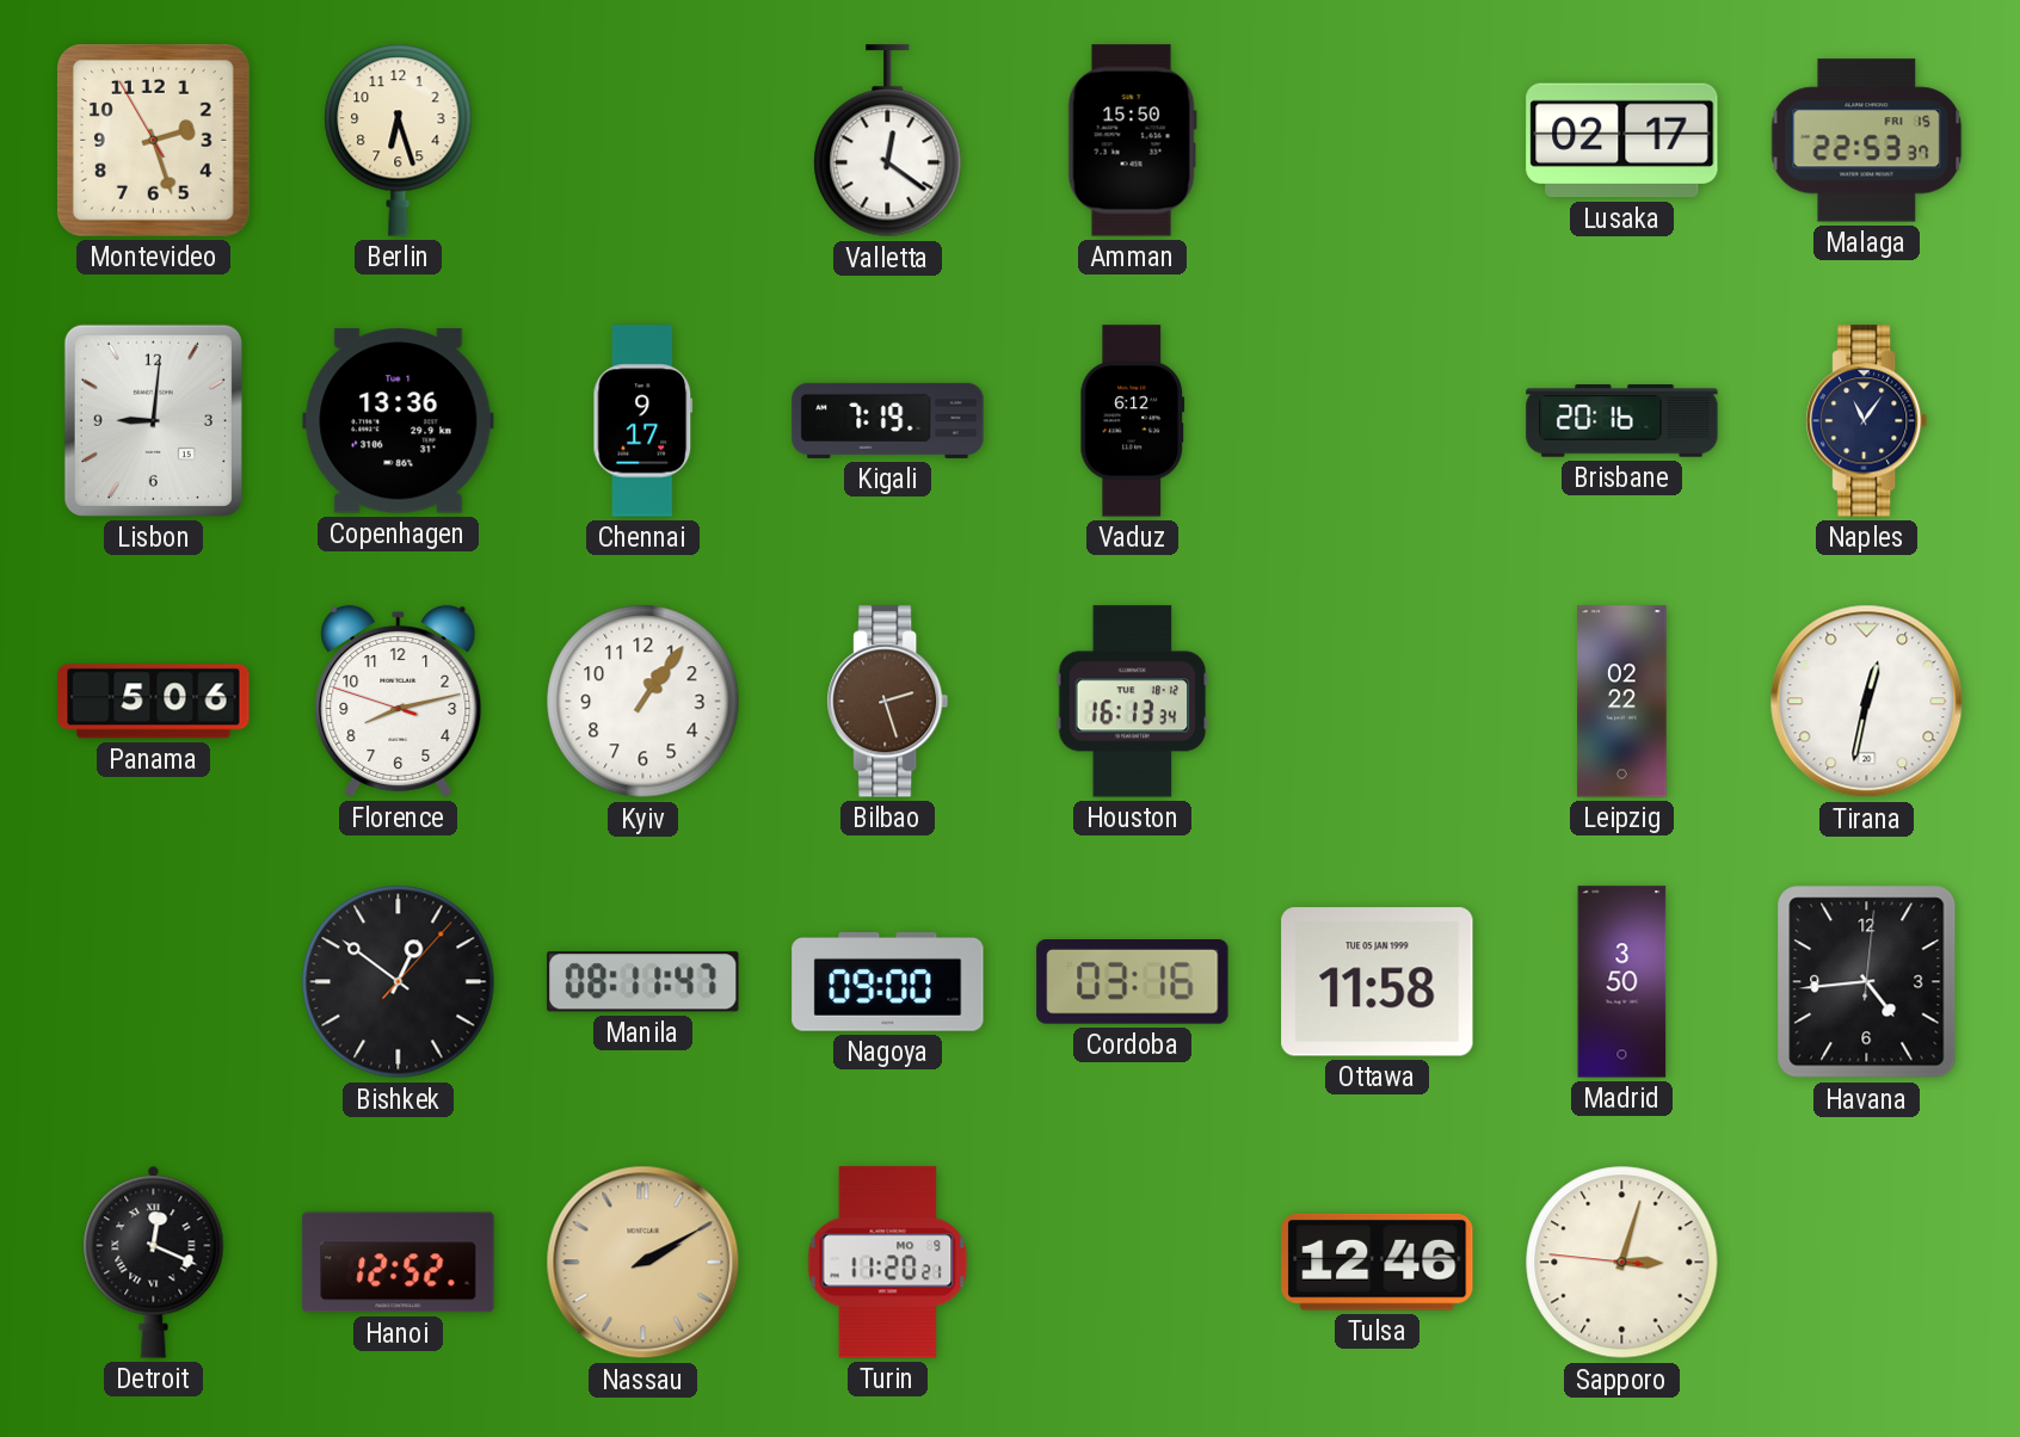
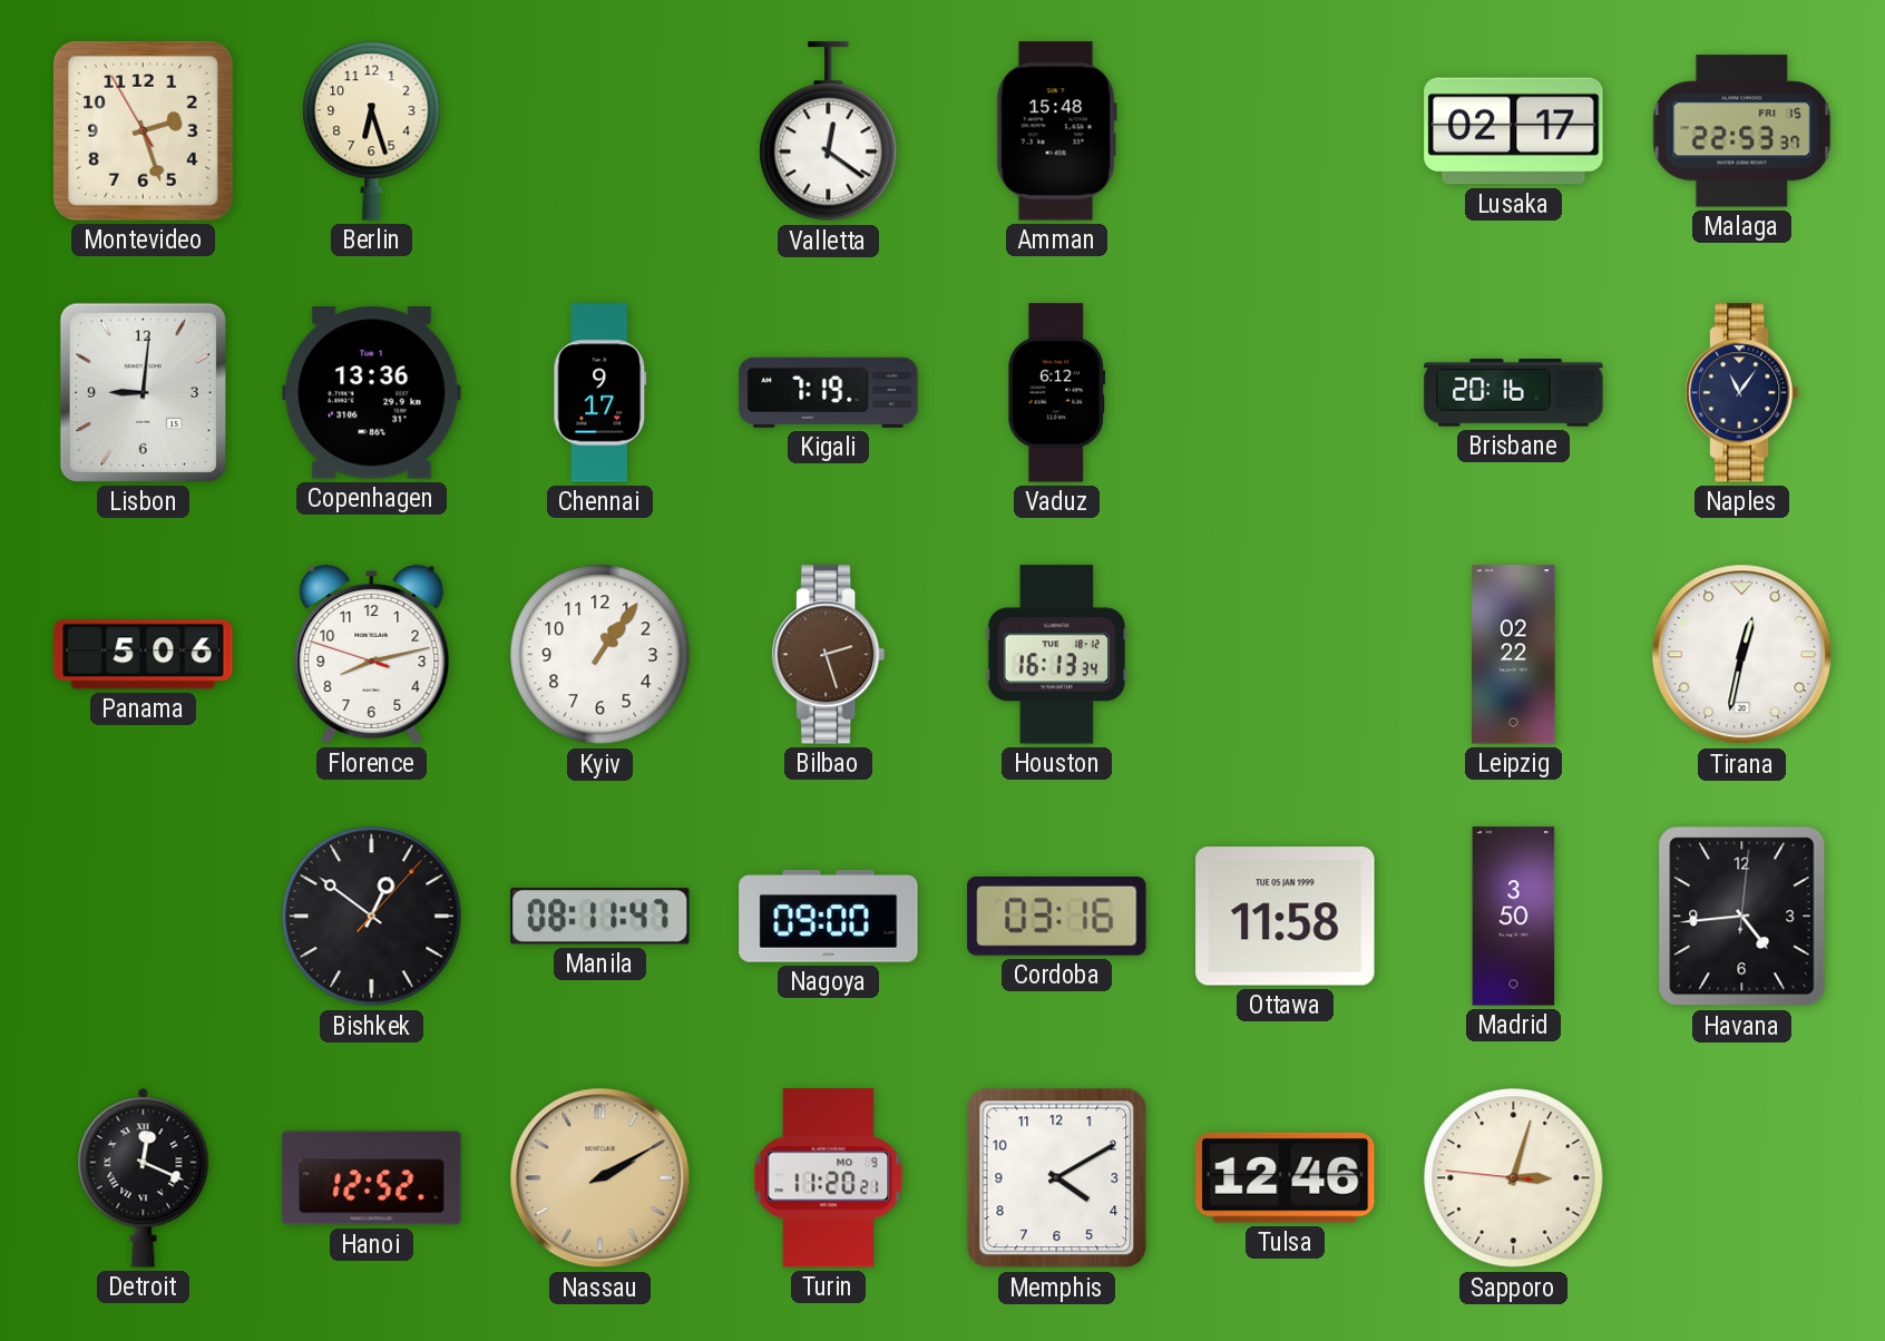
Amman: 15:50 -> 15:48
Memphis: none -> 4:10
